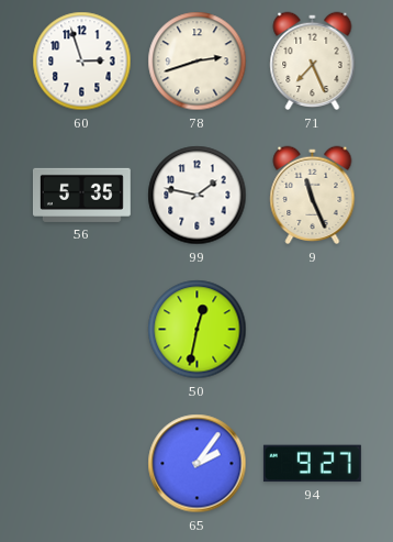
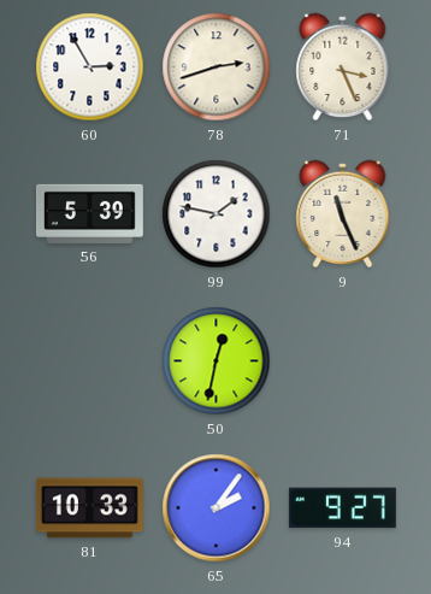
60: 2:57 -> 2:55
71: 7:26 -> 3:26
56: 5:35 -> 5:39
81: none -> 10:33
